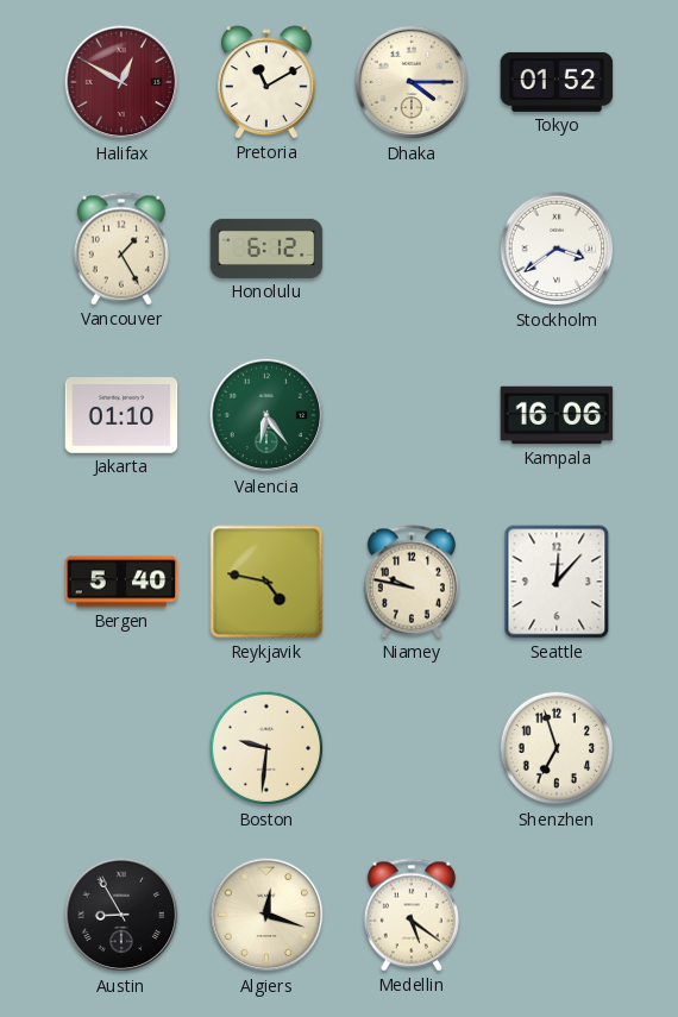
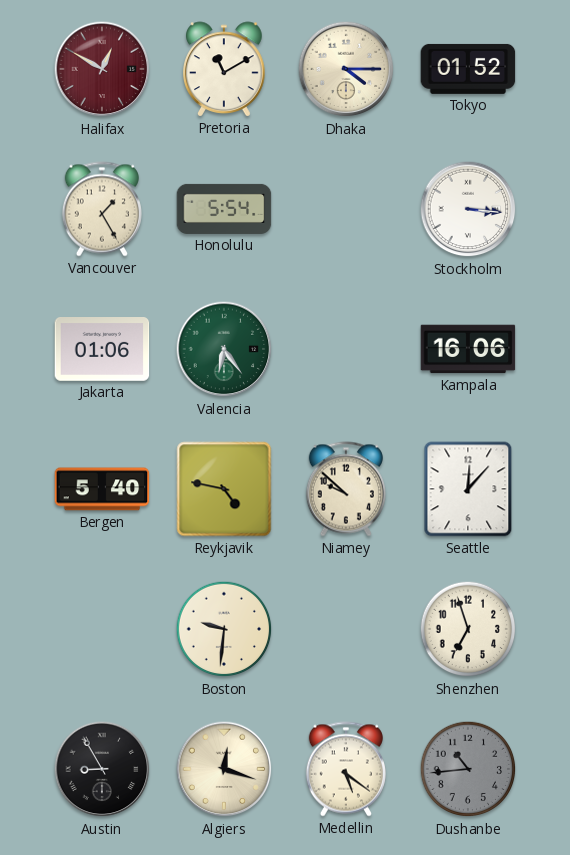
Honolulu: 6:12 -> 5:54
Stockholm: 3:39 -> 3:16
Jakarta: 01:10 -> 01:06
Niamey: 9:47 -> 9:52
Dushanbe: none -> 10:44
